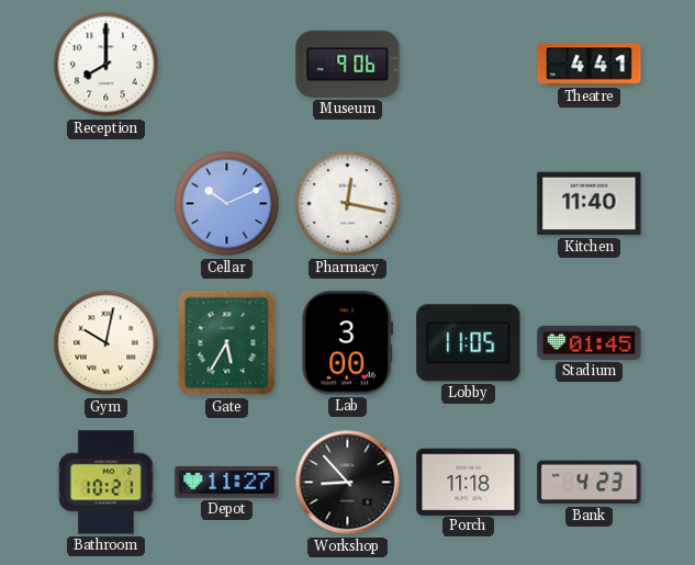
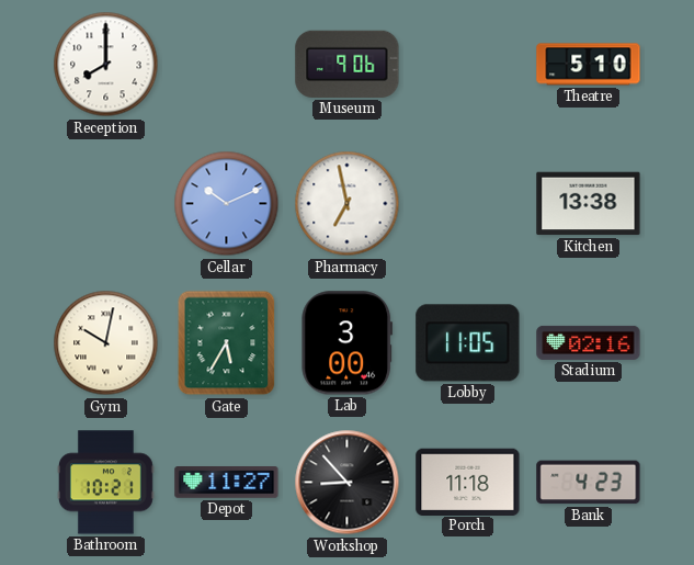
Theatre: 4:41 -> 5:10
Pharmacy: 12:17 -> 6:58
Kitchen: 11:40 -> 13:38
Stadium: 01:45 -> 02:16
